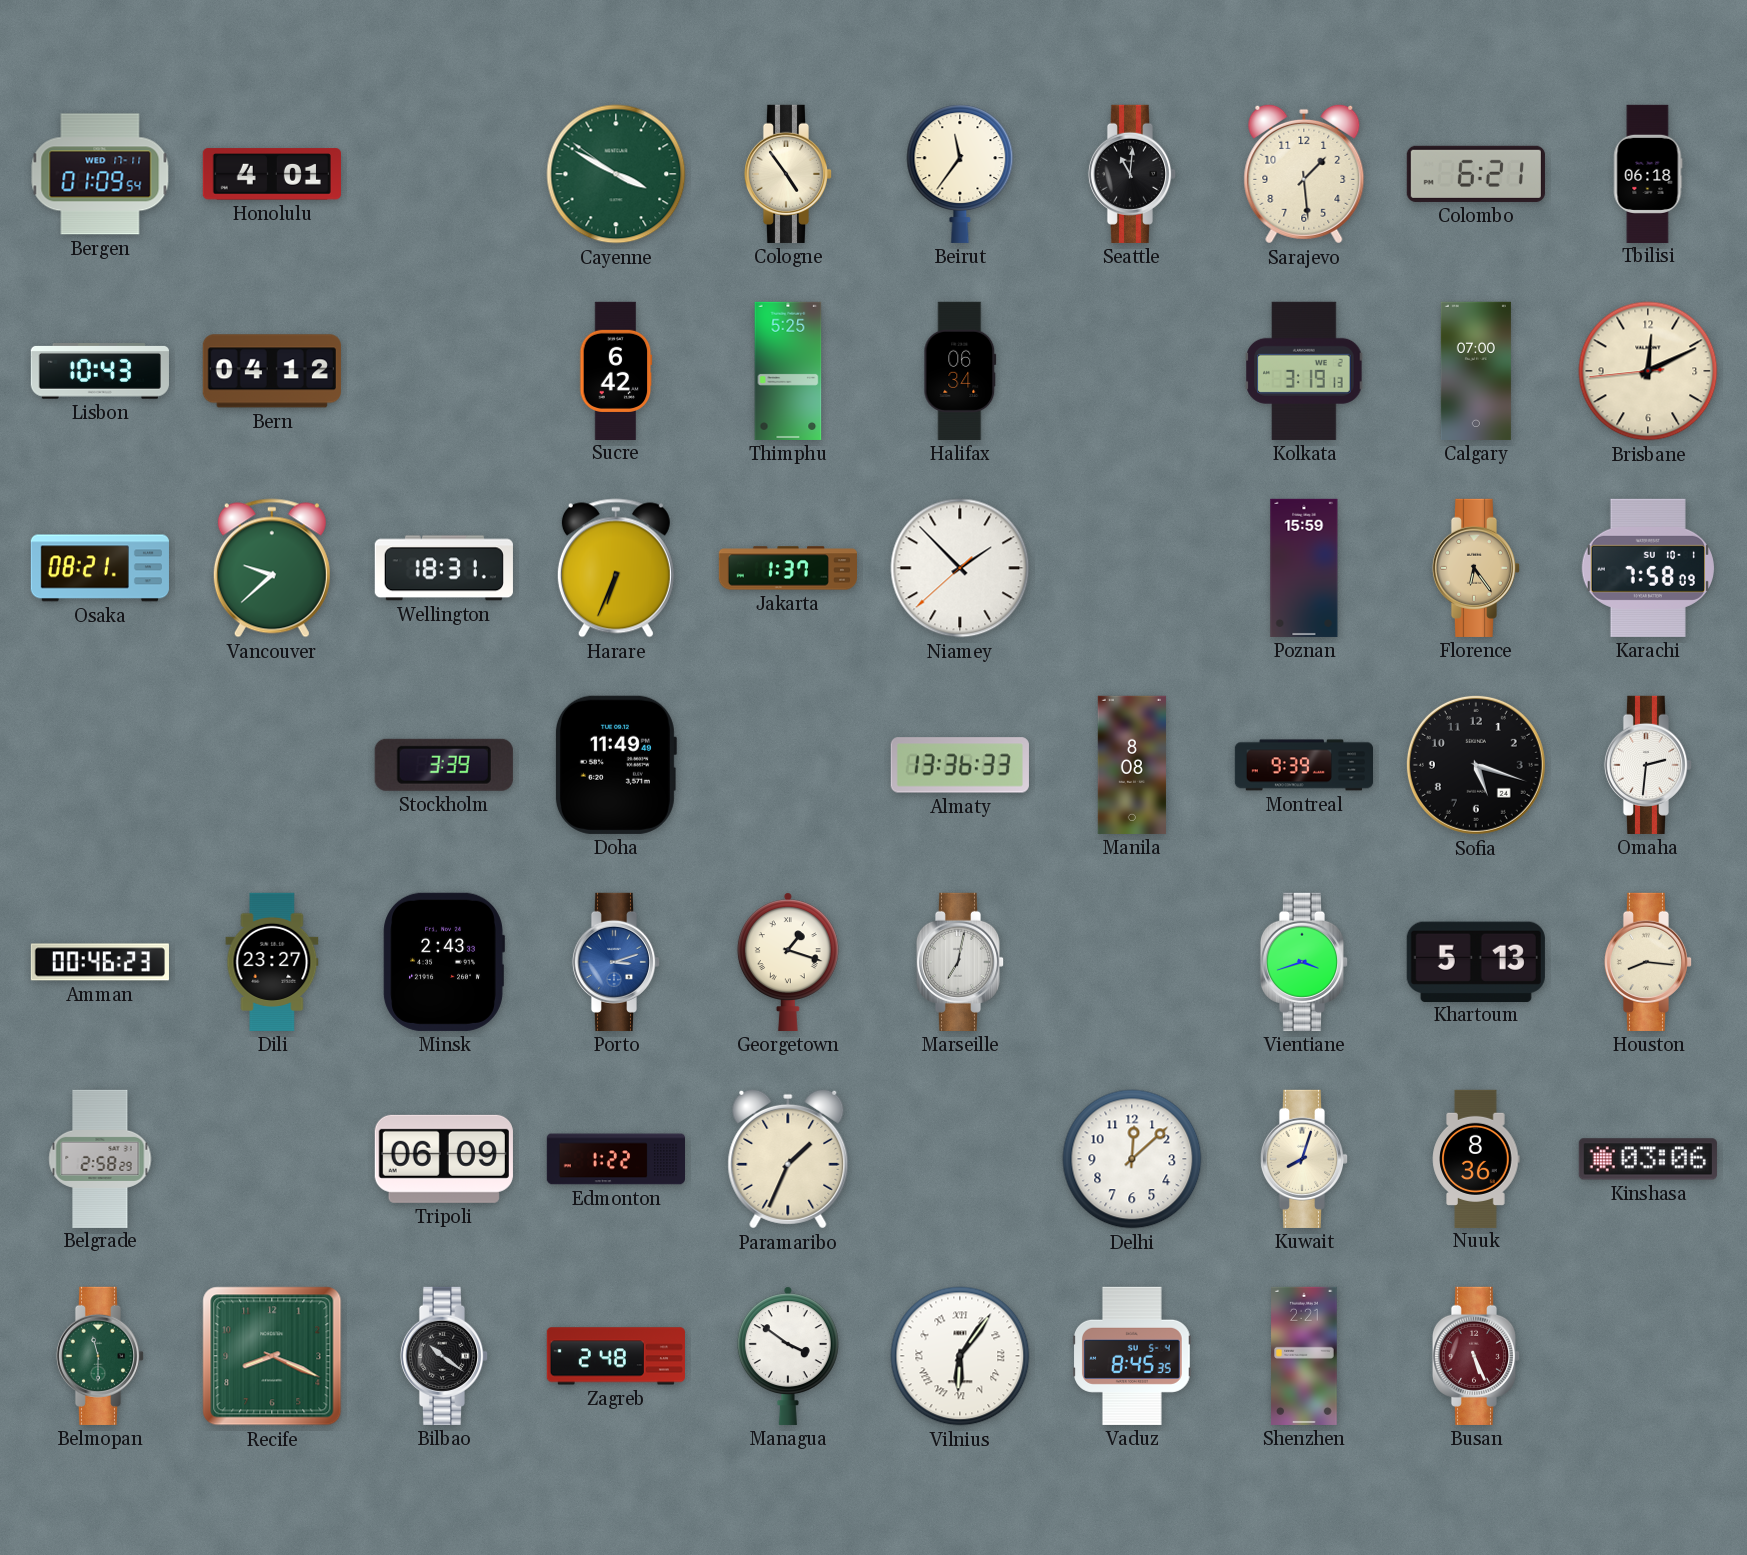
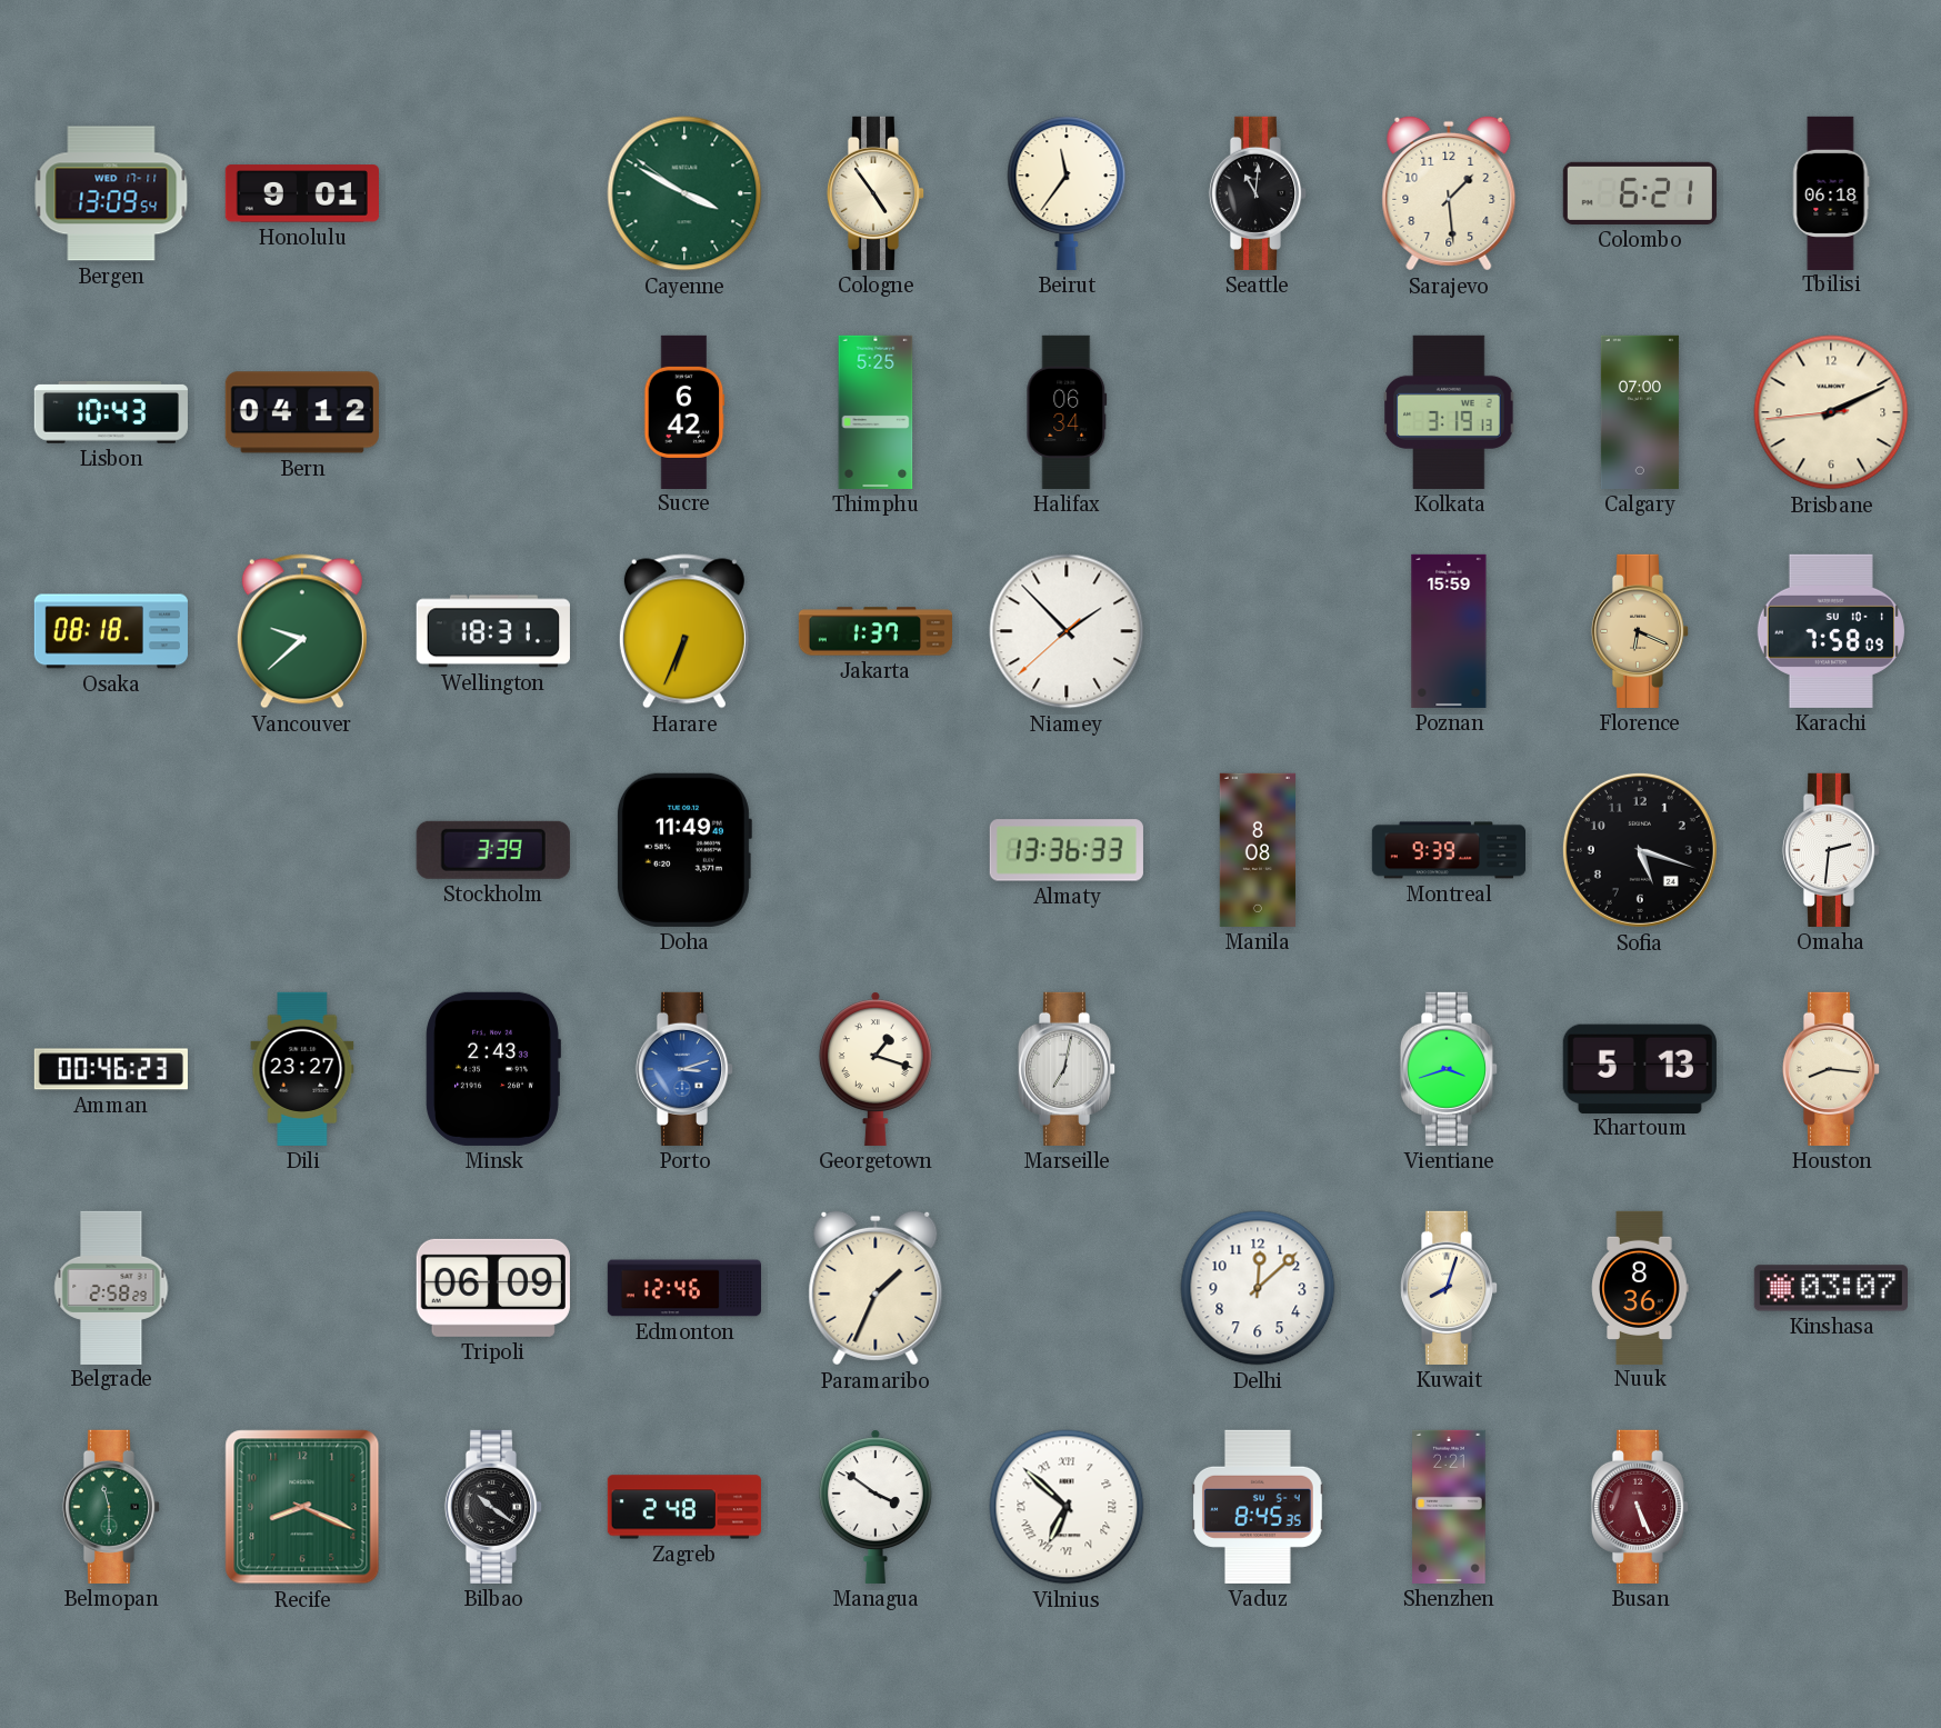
Bergen: 01:09 -> 13:09
Honolulu: 4:01 -> 9:01
Brisbane: 12:10 -> 2:10
Osaka: 08:21 -> 08:18
Florence: 6:24 -> 6:19
Edmonton: 1:22 -> 12:46
Kinshasa: 03:06 -> 03:07
Vilnius: 6:06 -> 6:52
